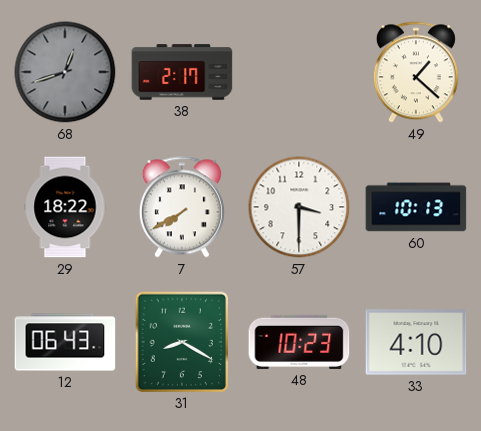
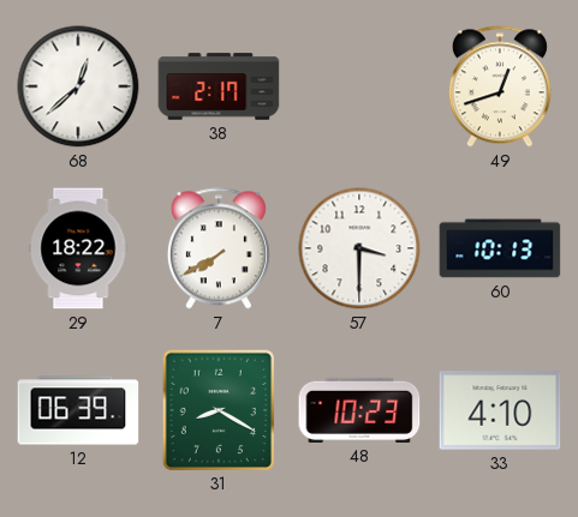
68: 12:42 -> 12:38
68 dial: grey -> white
49: 1:22 -> 12:42
12: 06:43 -> 06:39
